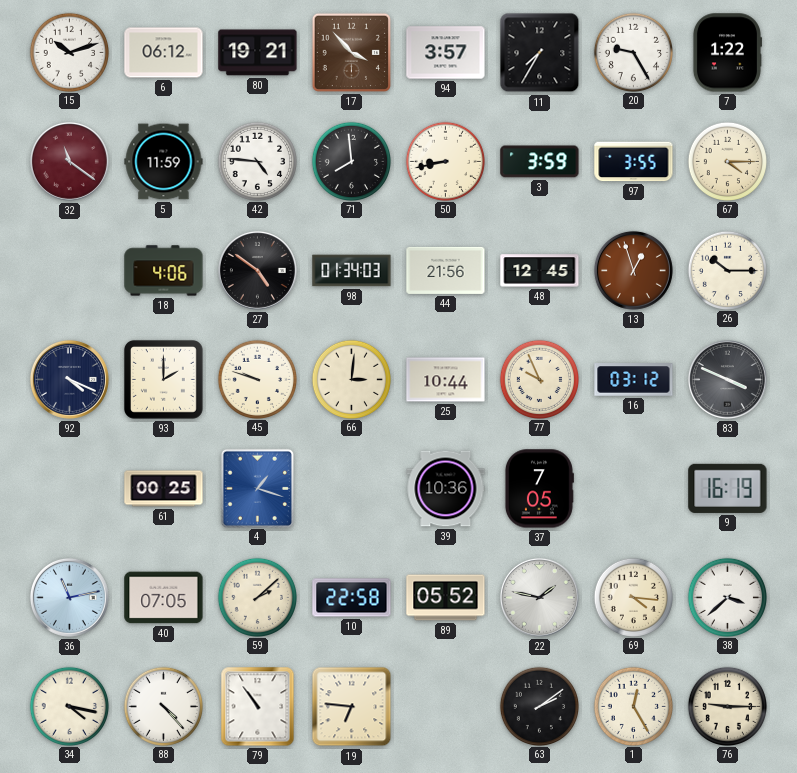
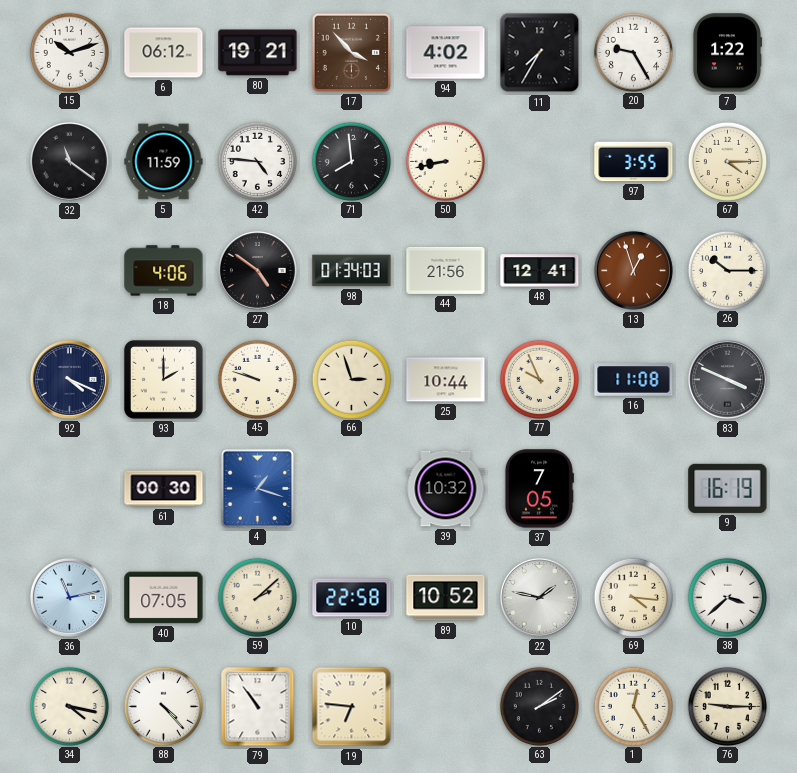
94: 3:57 -> 4:02
32 dial: burgundy -> black
3: 3:59 -> none
48: 12:45 -> 12:41
66: 3:01 -> 2:57
16: 03:12 -> 11:08
61: 00:25 -> 00:30
39: 10:36 -> 10:32
89: 05:52 -> 10:52
